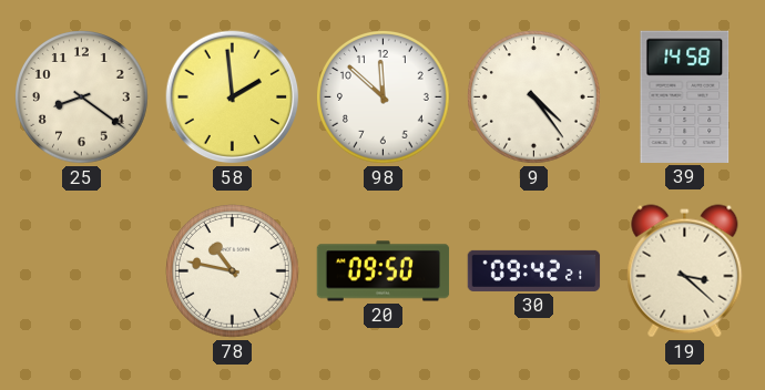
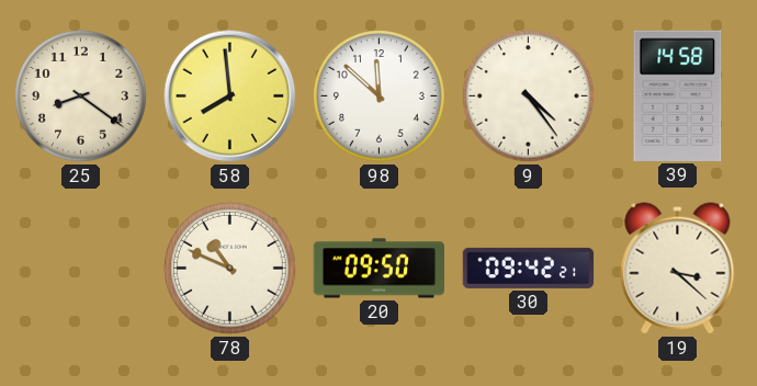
58: 1:59 -> 7:59
78: 10:47 -> 10:49
